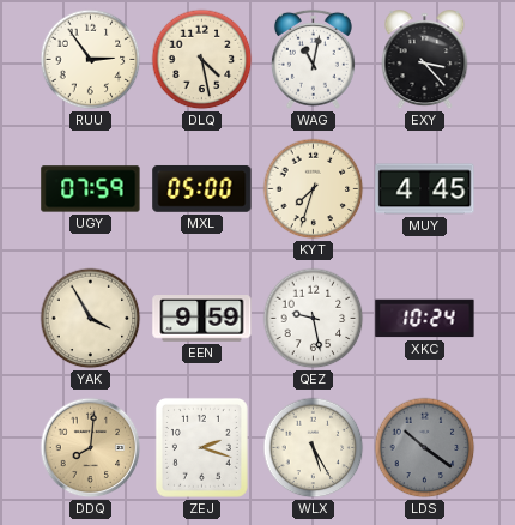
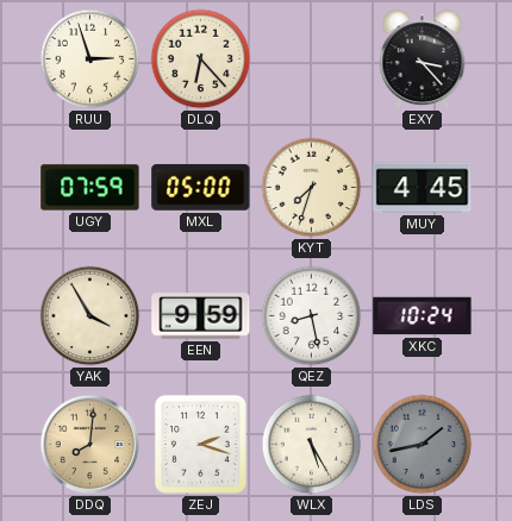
RUU: 2:54 -> 2:57
DLQ: 4:28 -> 6:23
WAG: 11:02 -> none
QEZ: 9:28 -> 8:28
LDS: 10:21 -> 1:43
